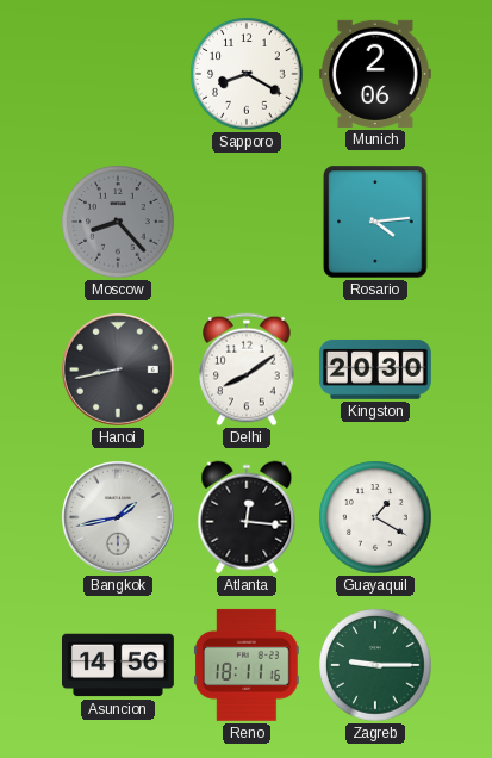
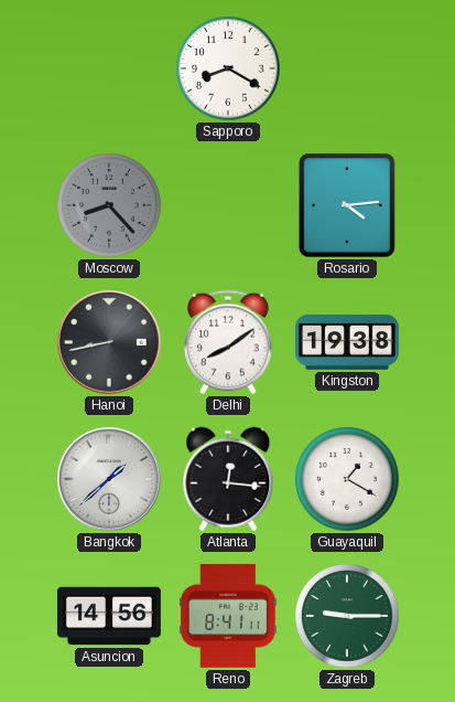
Munich: 2:06 -> none
Kingston: 20:30 -> 19:38
Bangkok: 1:43 -> 1:38
Reno: 18:11 -> 8:41
